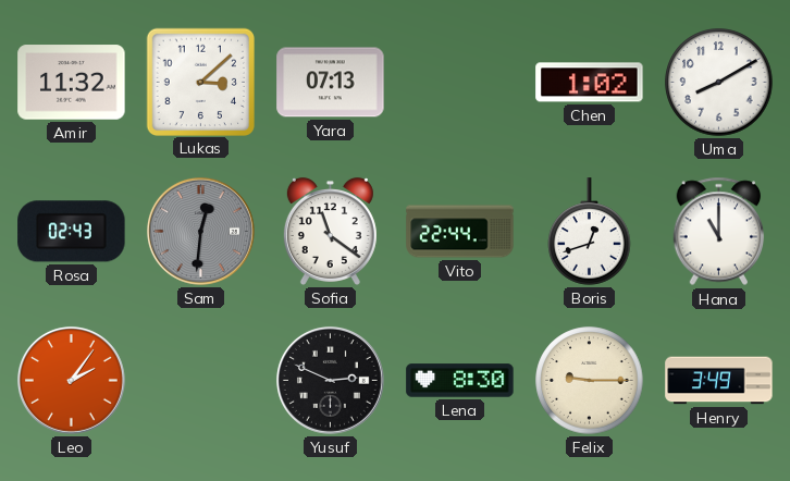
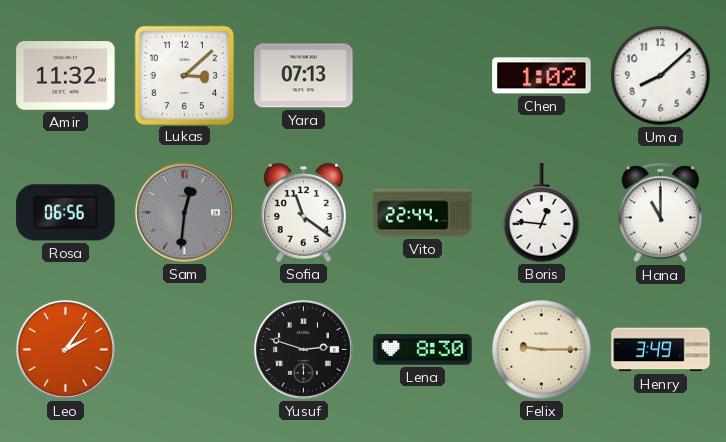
Uma: 8:10 -> 8:08
Rosa: 02:43 -> 06:56
Boris: 12:42 -> 12:46
Yusuf: 2:49 -> 2:48
